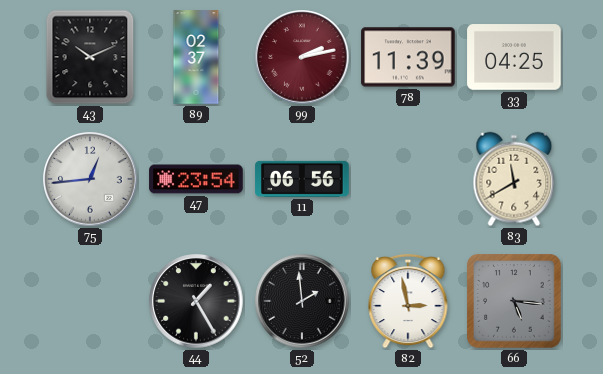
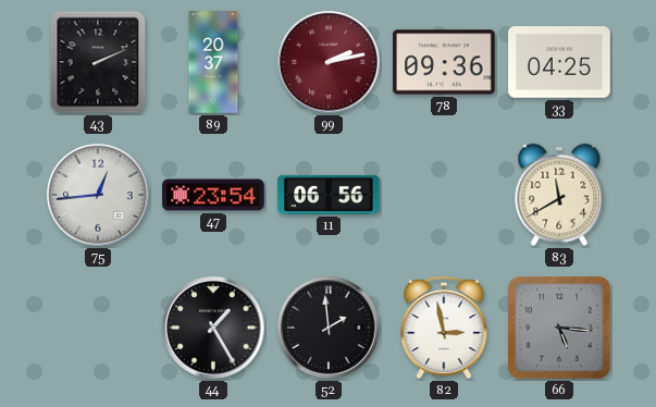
43: 10:11 -> 2:11
89: 02:37 -> 20:37
78: 11:39 -> 09:36
